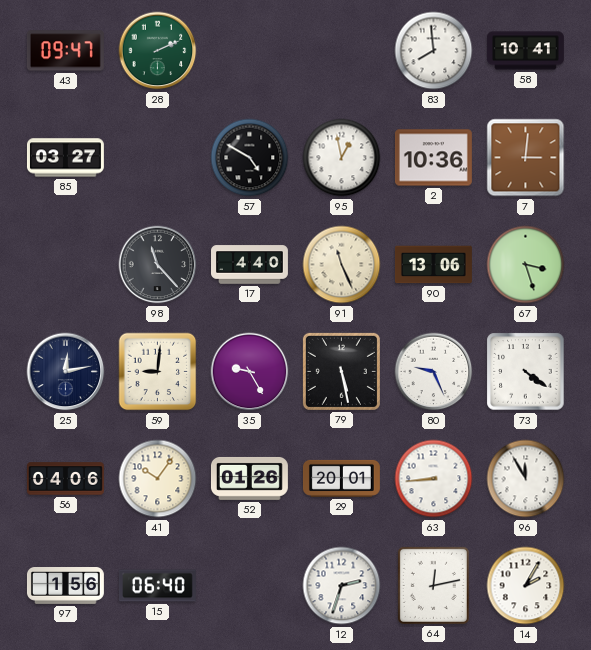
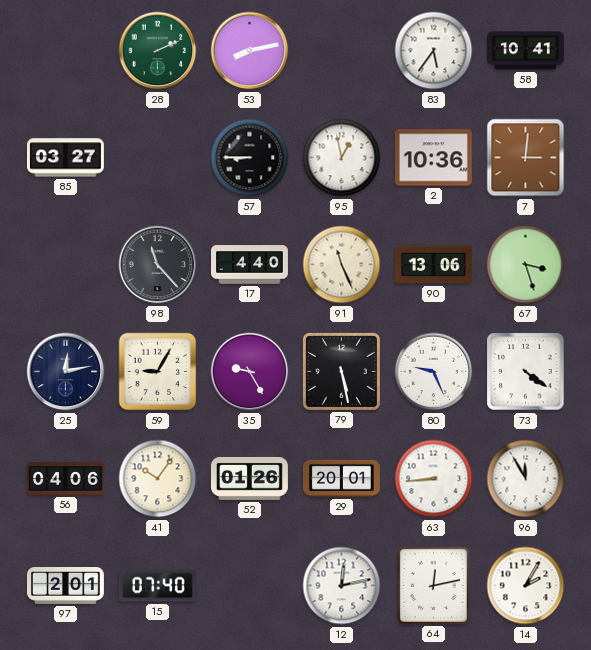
43: 09:47 -> none
53: none -> 8:13
83: 7:59 -> 5:36
57: 4:50 -> 8:45
59: 9:01 -> 9:05
97: 1:56 -> 2:01
15: 06:40 -> 07:40
12: 2:33 -> 12:13
